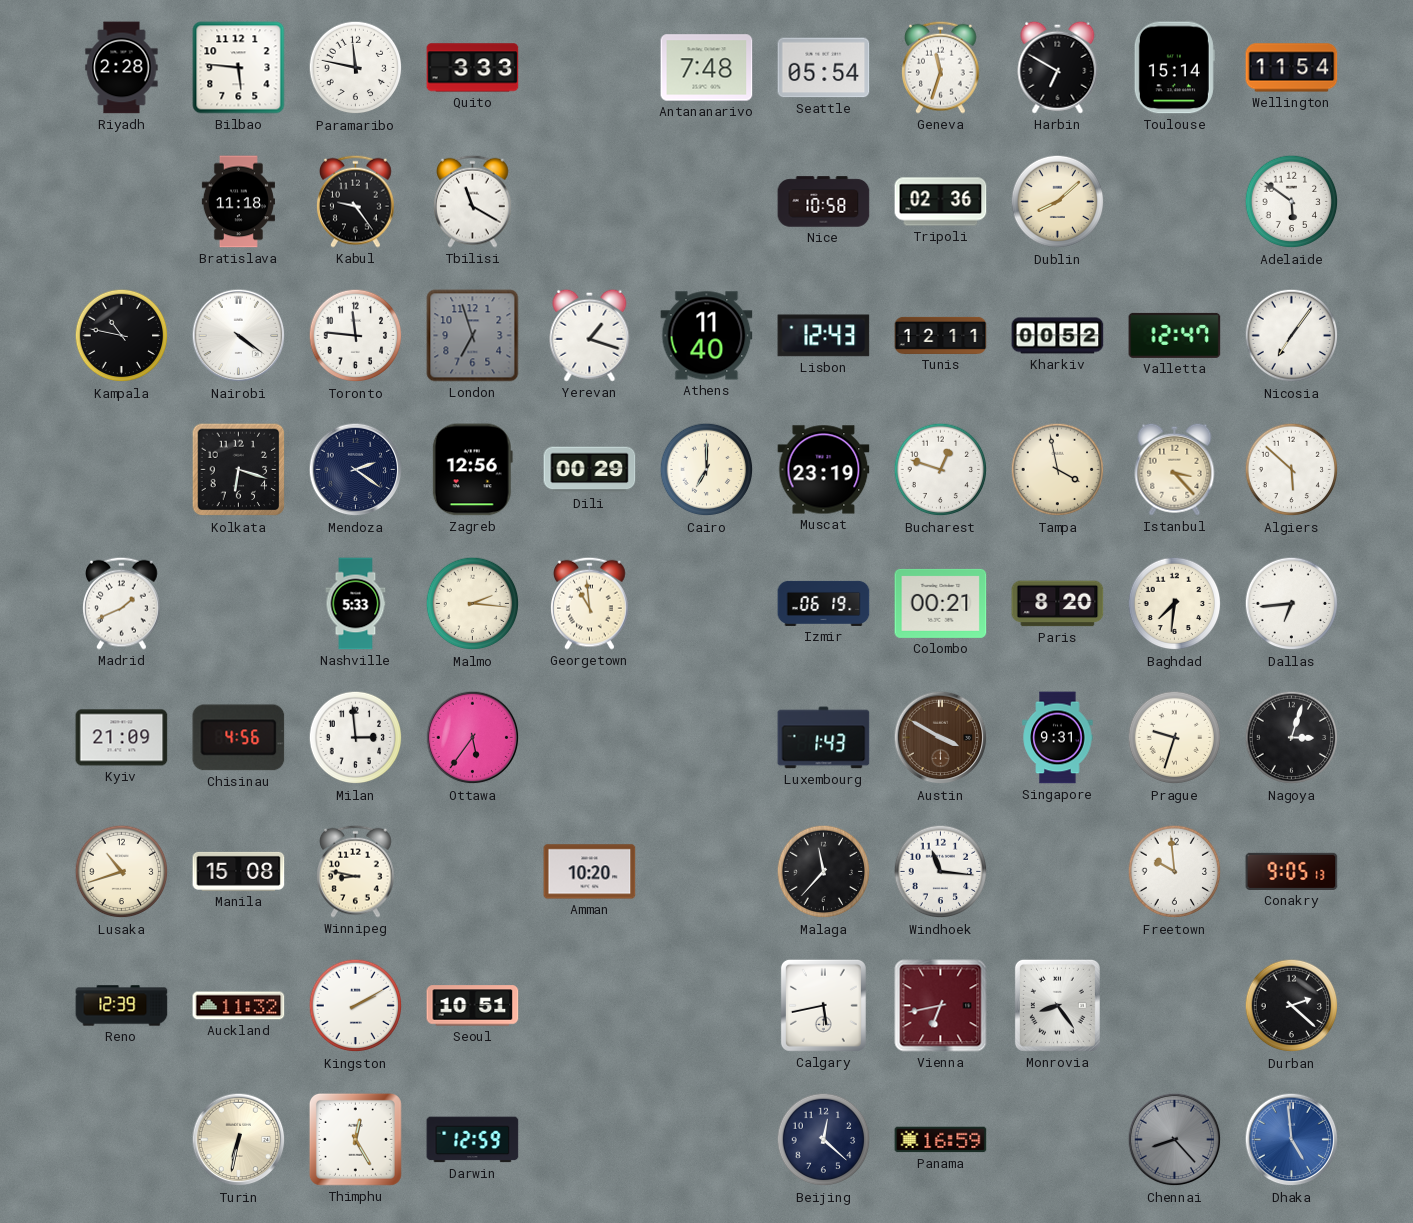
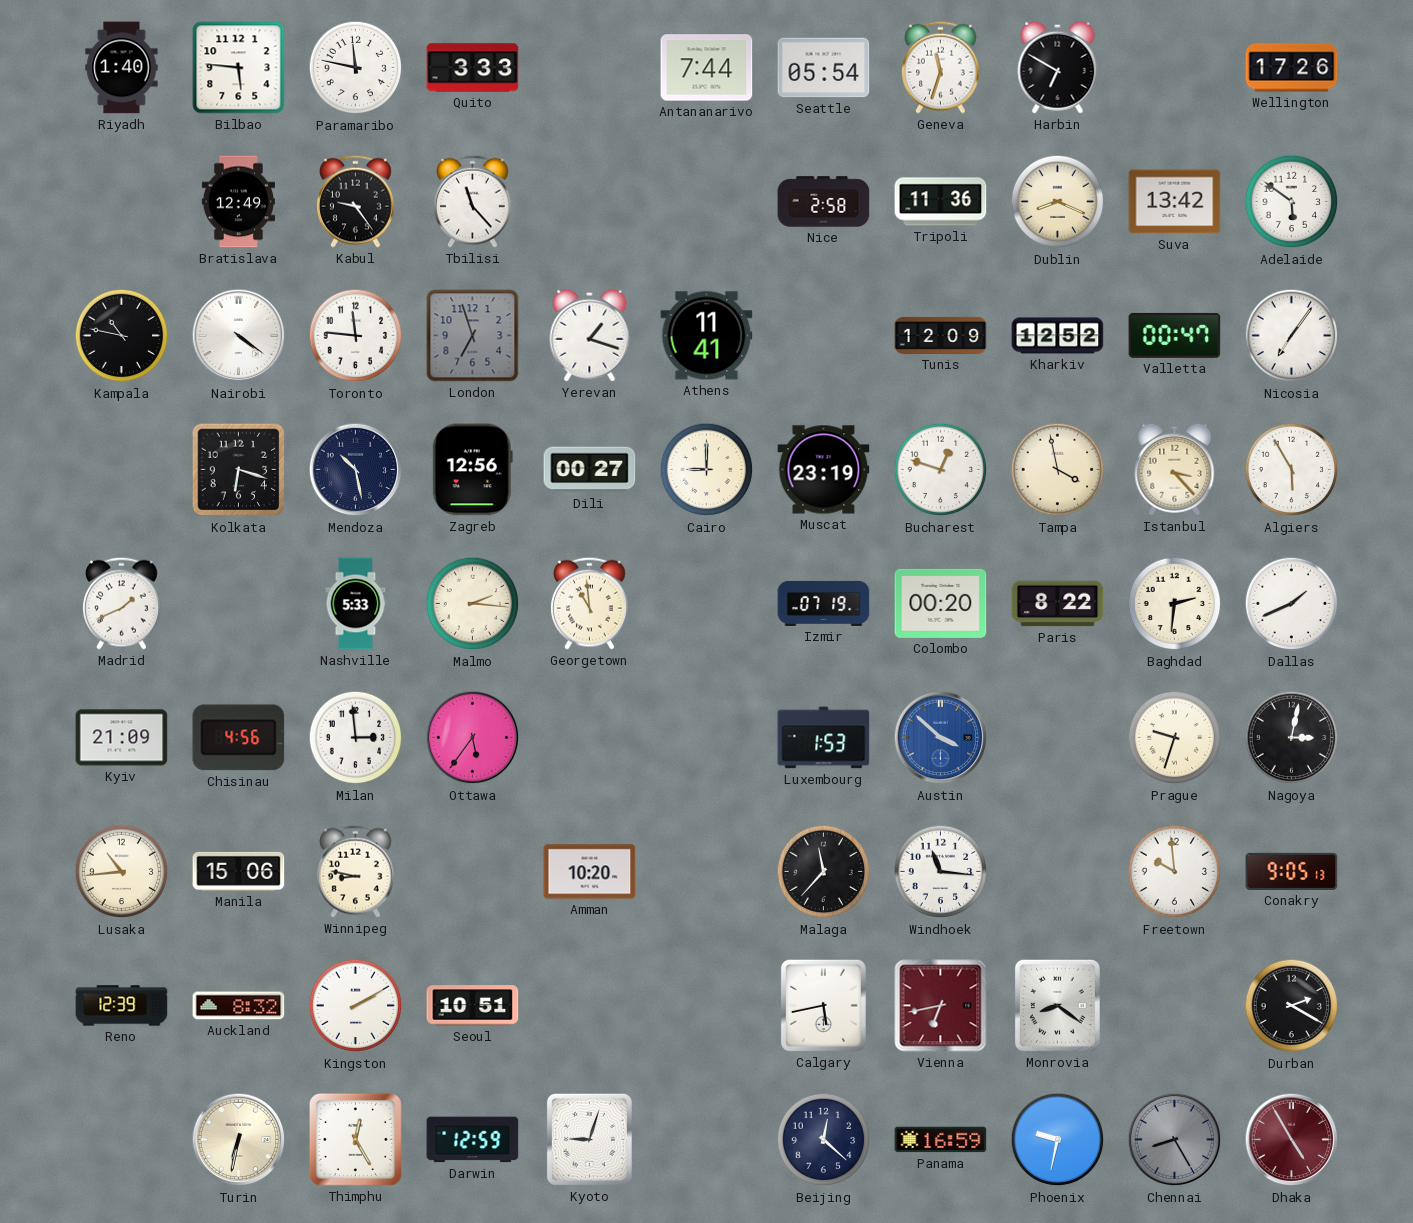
Riyadh: 2:28 -> 1:40
Antananarivo: 7:48 -> 7:44
Toulouse: 15:14 -> none
Wellington: 11:54 -> 17:26
Bratislava: 11:18 -> 12:49
Tbilisi: 11:20 -> 11:23
Nice: 10:58 -> 2:58
Tripoli: 02:36 -> 11:36
Dublin: 8:08 -> 8:19
Suva: none -> 13:42
Athens: 11:40 -> 11:41
Lisbon: 12:43 -> none
Tunis: 12:11 -> 12:09
Kharkiv: 00:52 -> 12:52
Valletta: 12:47 -> 00:47
Mendoza: 2:21 -> 10:28
Dili: 00:29 -> 00:27
Cairo: 7:00 -> 9:00
Algiers: 5:52 -> 5:55
Izmir: 06:19 -> 07:19
Colombo: 00:21 -> 00:20
Paris: 8:20 -> 8:22
Baghdad: 7:31 -> 2:31
Dallas: 6:44 -> 1:41
Luxembourg: 1:43 -> 1:53
Austin: 3:50 -> 3:52
Austin dial: brown -> blue
Singapore: 9:31 -> none
Nagoya: 3:03 -> 3:02
Lusaka: 10:42 -> 10:44
Manila: 15:08 -> 15:06
Auckland: 11:32 -> 8:32
Monrovia: 8:24 -> 8:21
Durban: 2:22 -> 2:20
Kyoto: none -> 9:03
Phoenix: none -> 9:32
Chennai: 8:23 -> 8:25
Dhaka: 4:59 -> 4:55
Dhaka dial: blue -> burgundy
